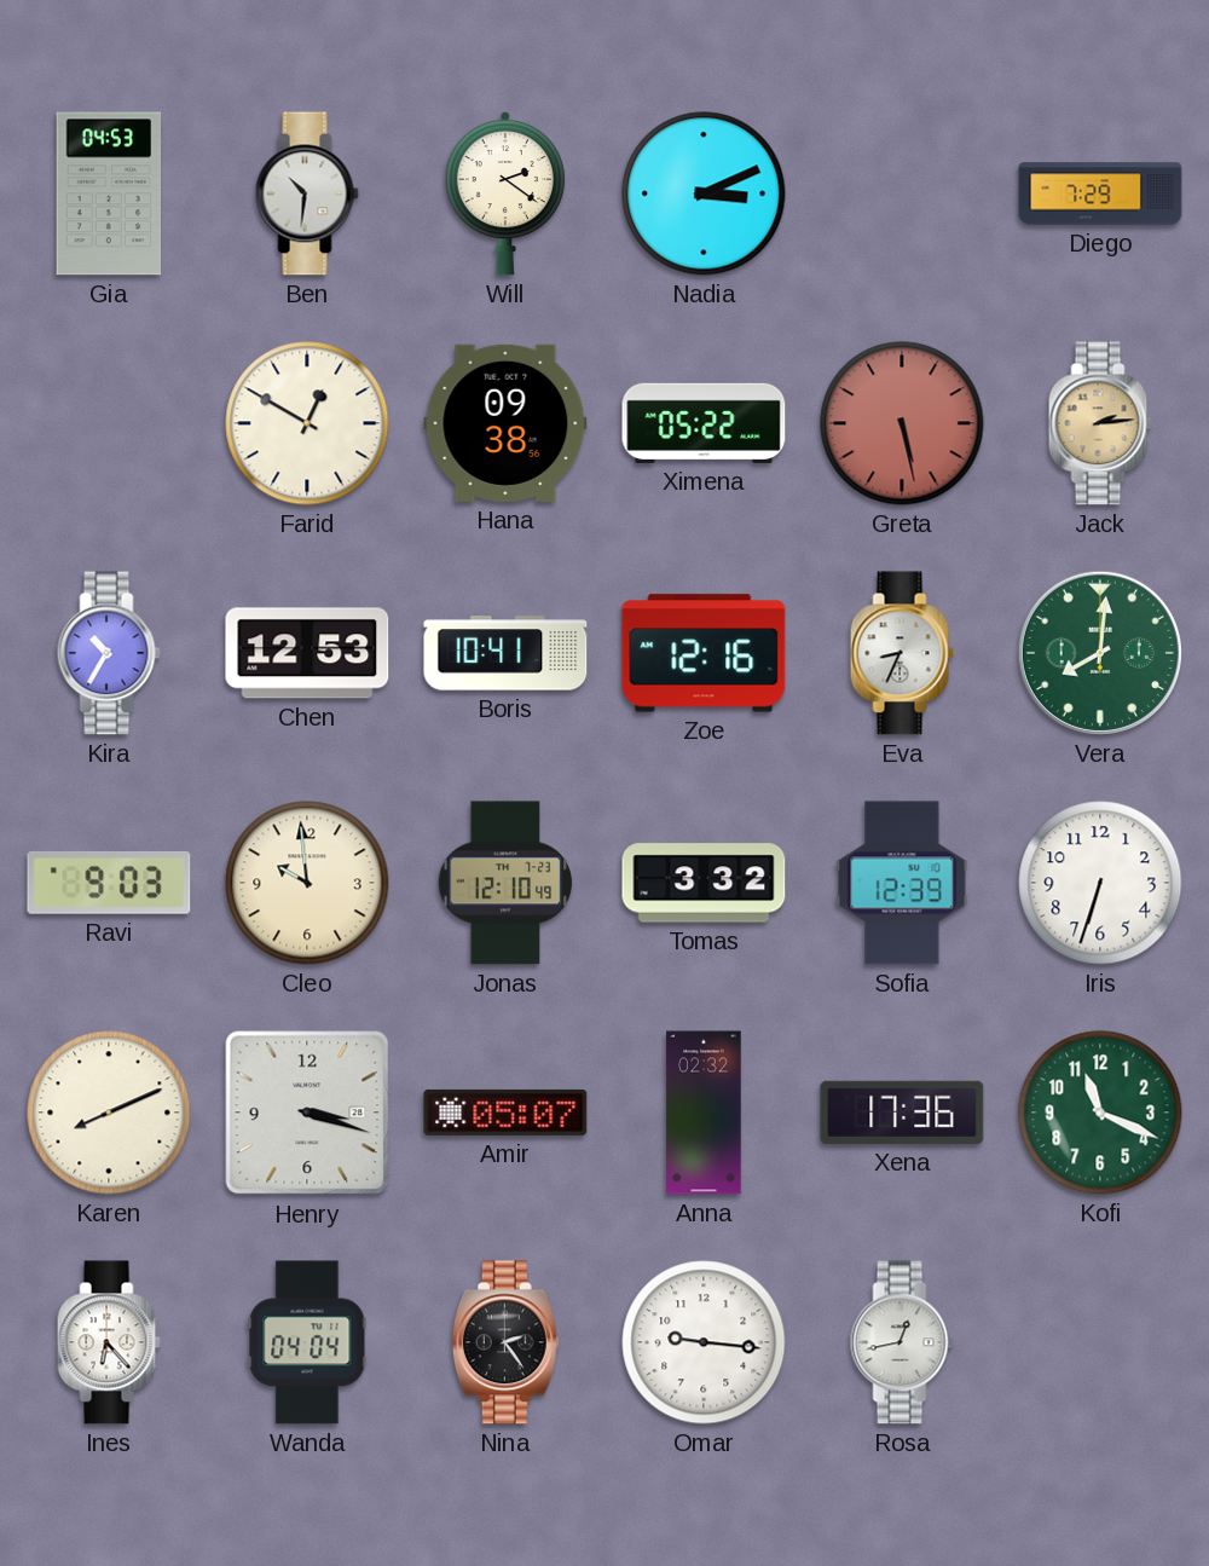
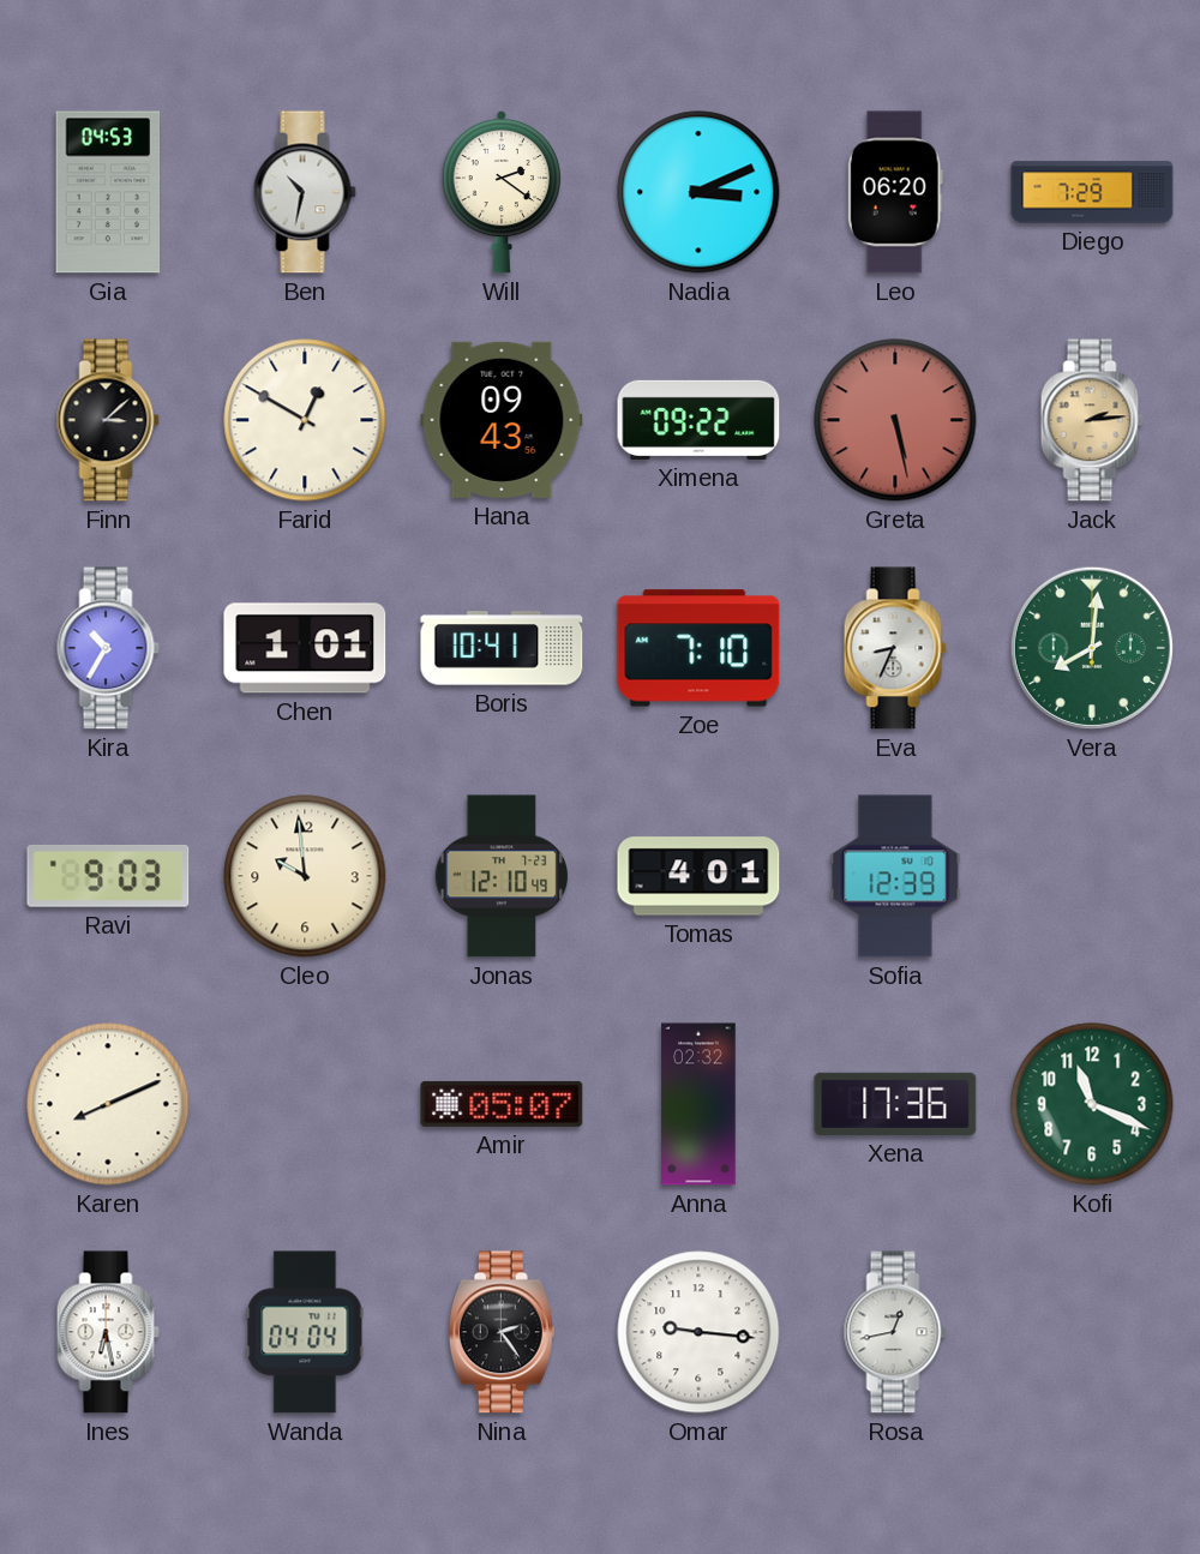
Ben: 10:31 -> 10:32
Leo: none -> 06:20
Finn: none -> 3:08
Hana: 09:38 -> 09:43
Ximena: 05:22 -> 09:22
Chen: 12:53 -> 1:01
Zoe: 12:16 -> 7:10
Tomas: 3:32 -> 4:01
Iris: 6:33 -> none
Henry: 3:18 -> none
Ines: 6:23 -> 6:28
